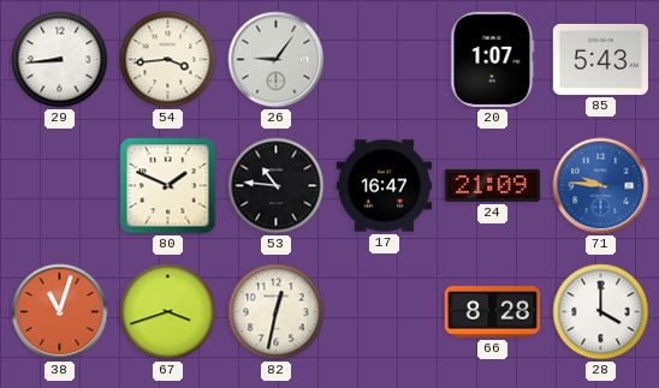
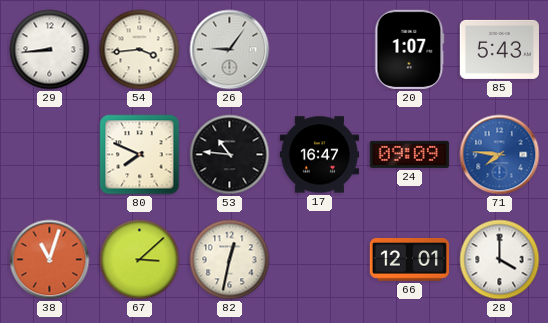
80: 1:49 -> 7:49
24: 21:09 -> 09:09
71: 9:46 -> 7:46
67: 3:42 -> 3:08
66: 8:28 -> 12:01
